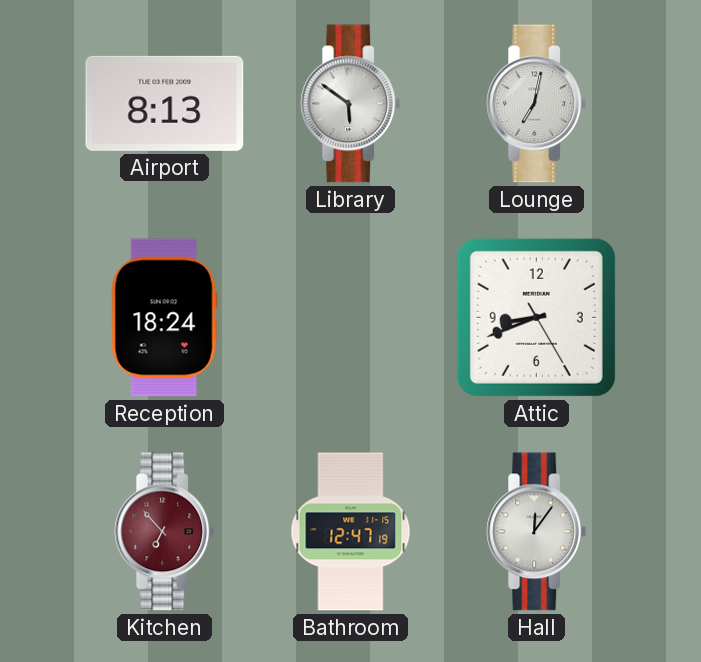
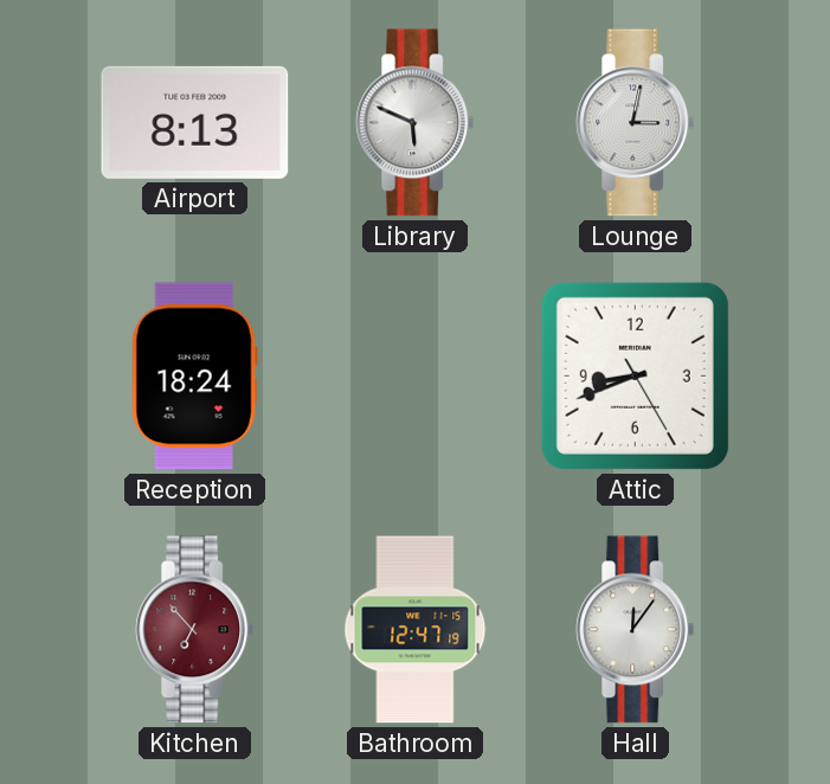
Library: 5:51 -> 5:49
Lounge: 7:02 -> 3:02
